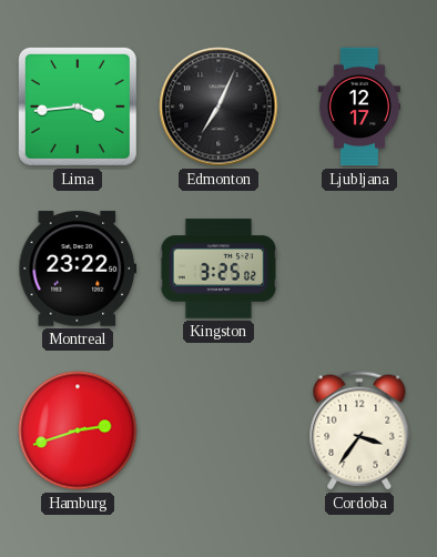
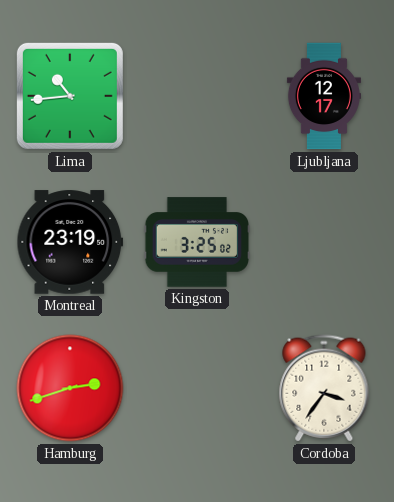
Lima: 3:44 -> 10:44
Edmonton: 7:04 -> none
Montreal: 23:22 -> 23:19
